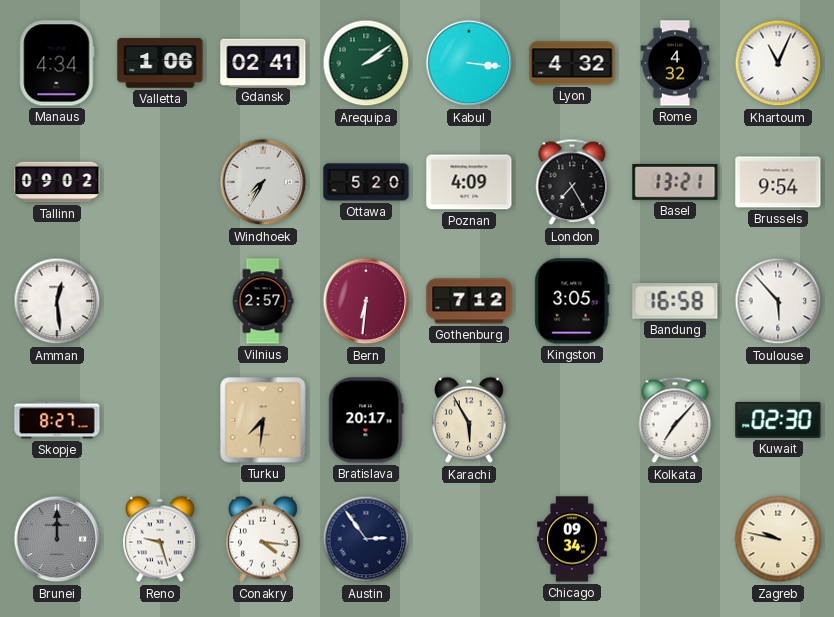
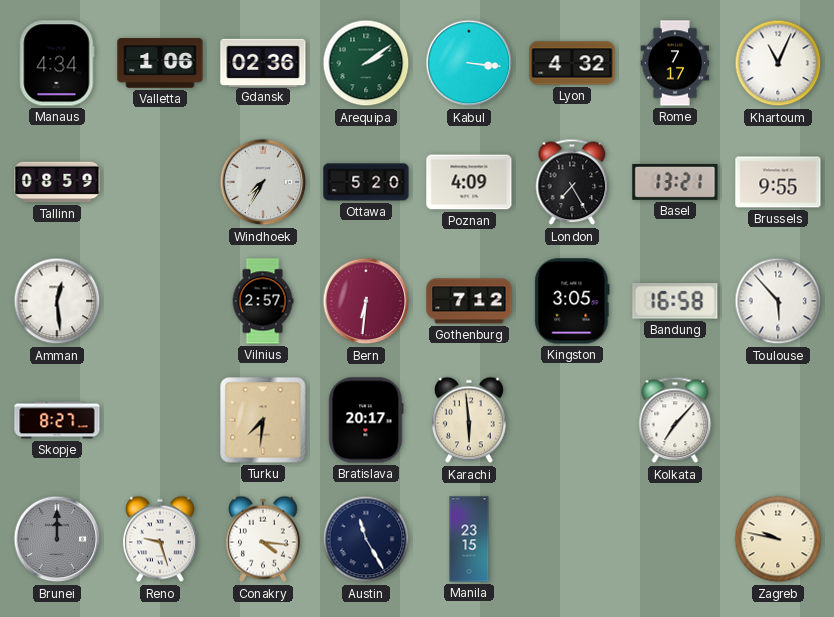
Gdansk: 02:41 -> 02:36
Rome: 4:32 -> 7:17
Tallinn: 09:02 -> 08:59
Brussels: 9:54 -> 9:55
Karachi: 5:55 -> 5:59
Kuwait: 02:30 -> none
Austin: 2:54 -> 11:25
Manila: none -> 23:15
Chicago: 09:34 -> none
